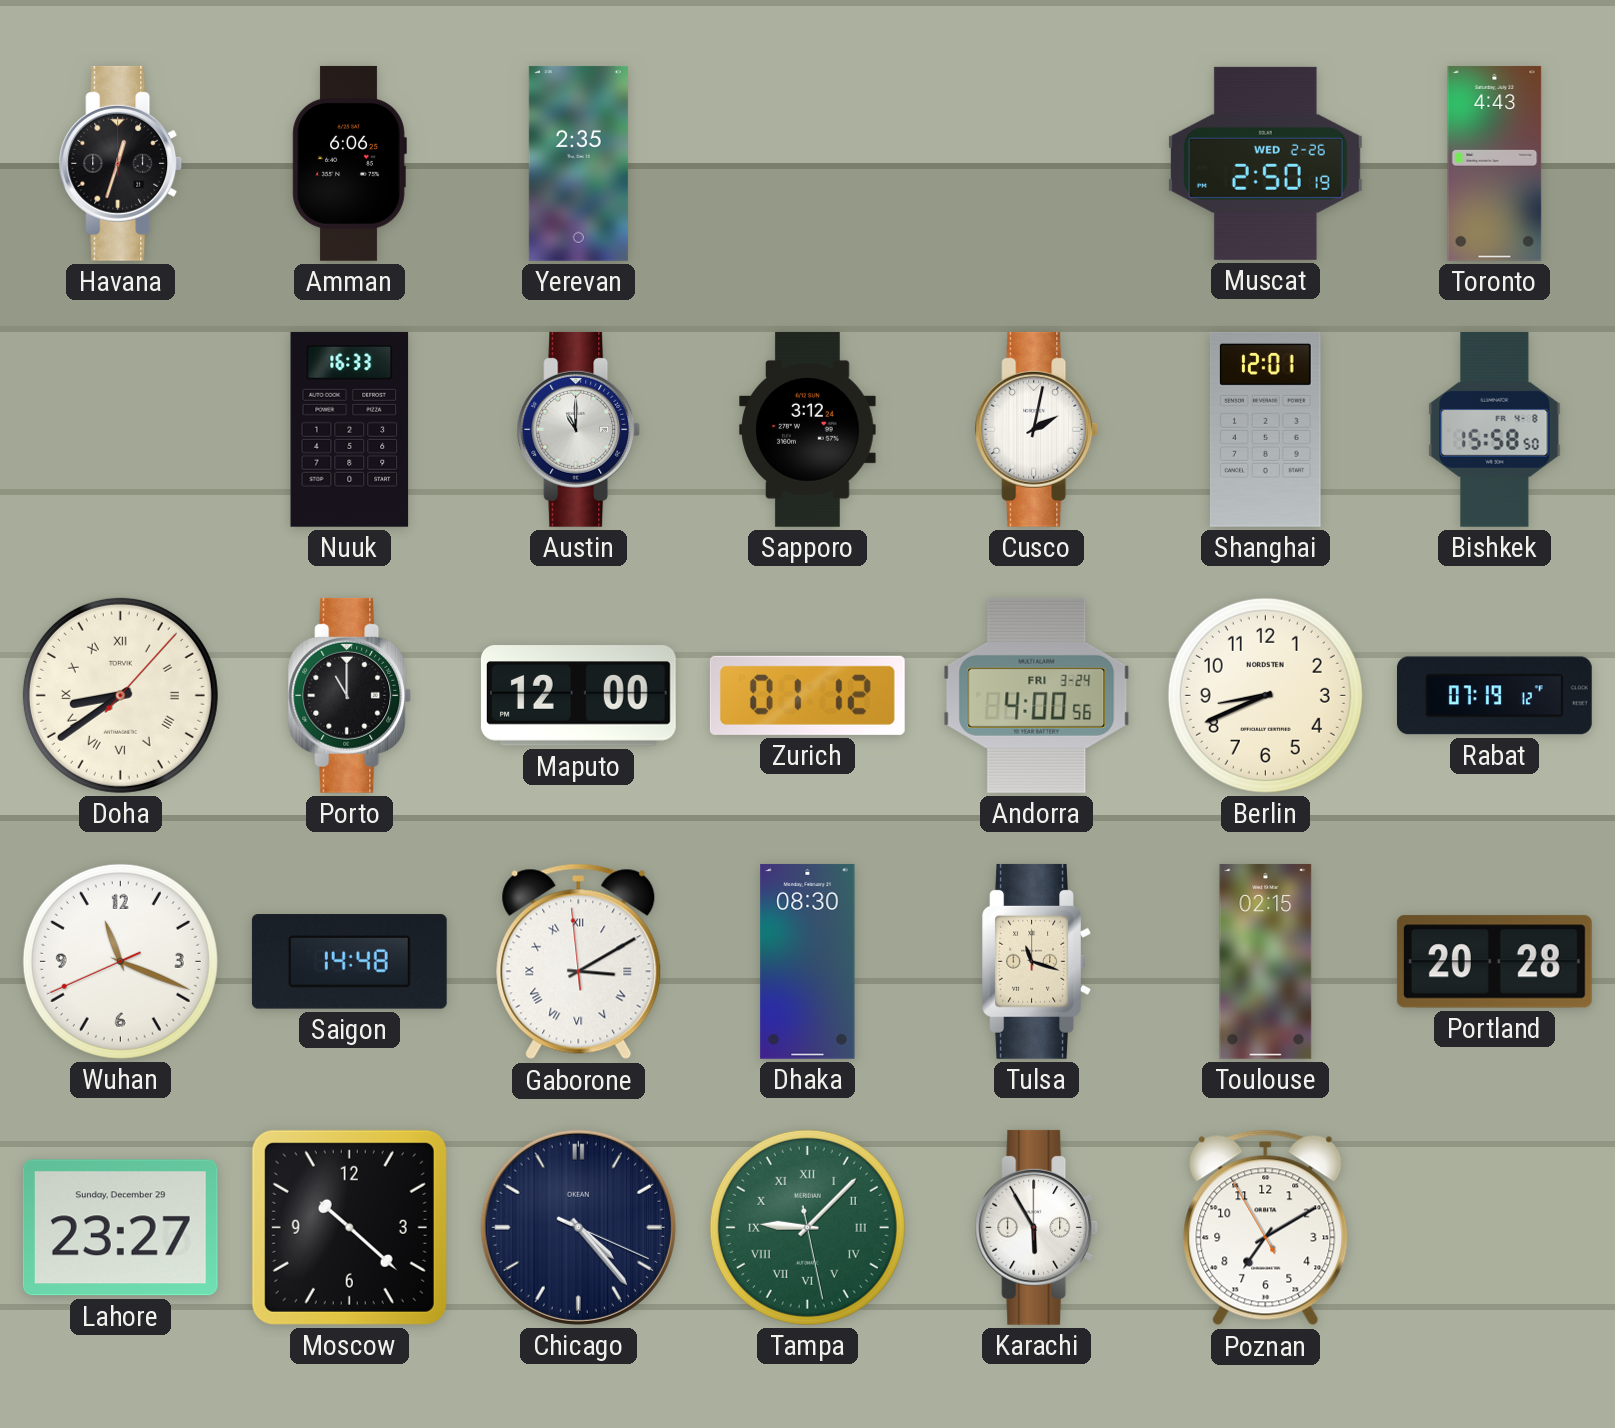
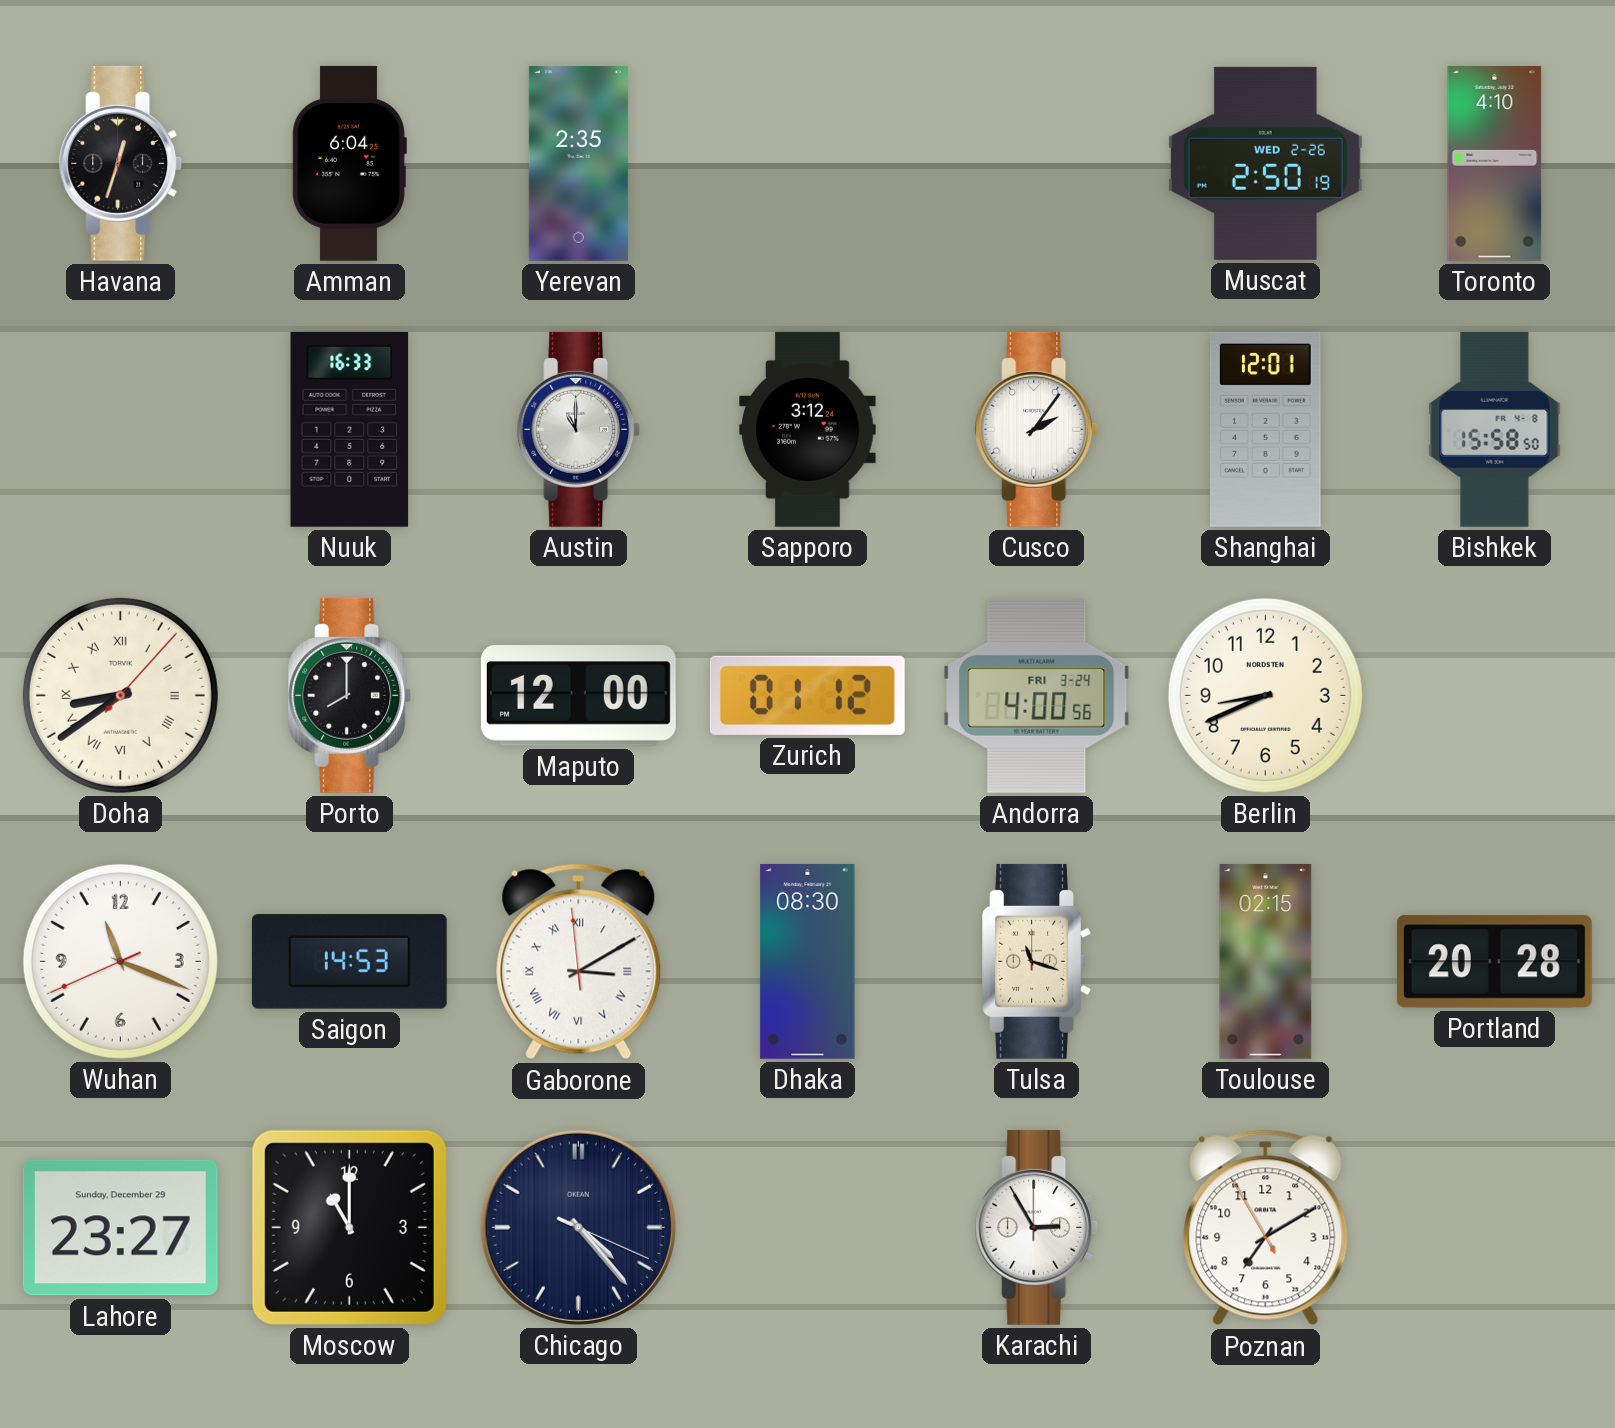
Amman: 6:06 -> 6:04
Toronto: 4:43 -> 4:10
Cusco: 2:02 -> 2:06
Porto: 11:00 -> 8:00
Rabat: 07:19 -> none
Saigon: 14:48 -> 14:53
Moscow: 10:22 -> 11:00
Tampa: 9:07 -> none
Karachi: 5:55 -> 2:55
